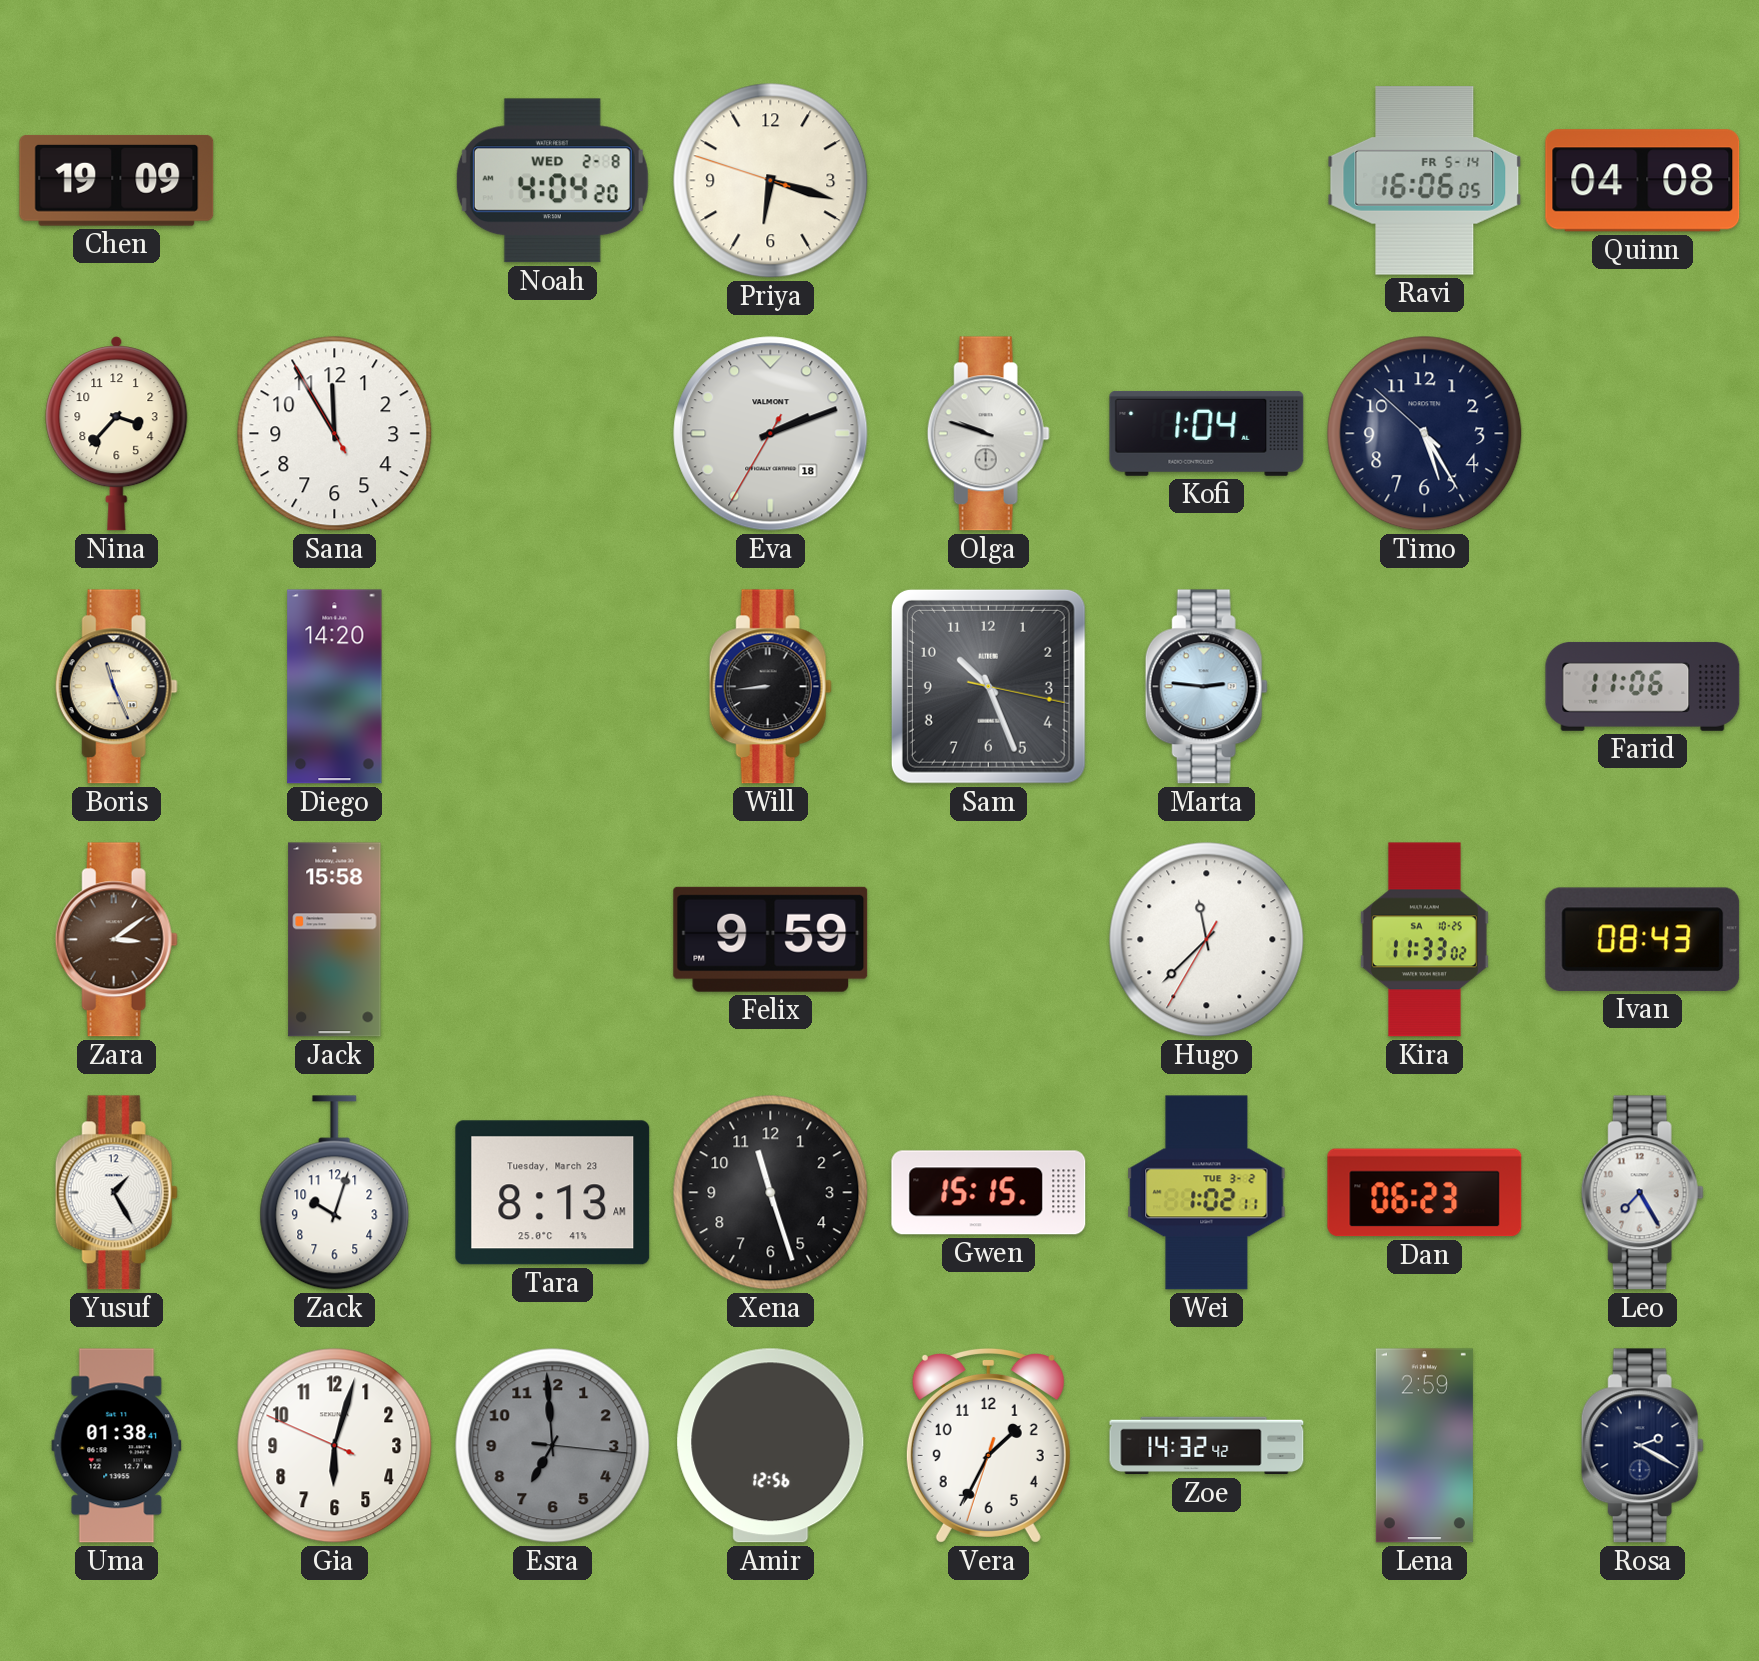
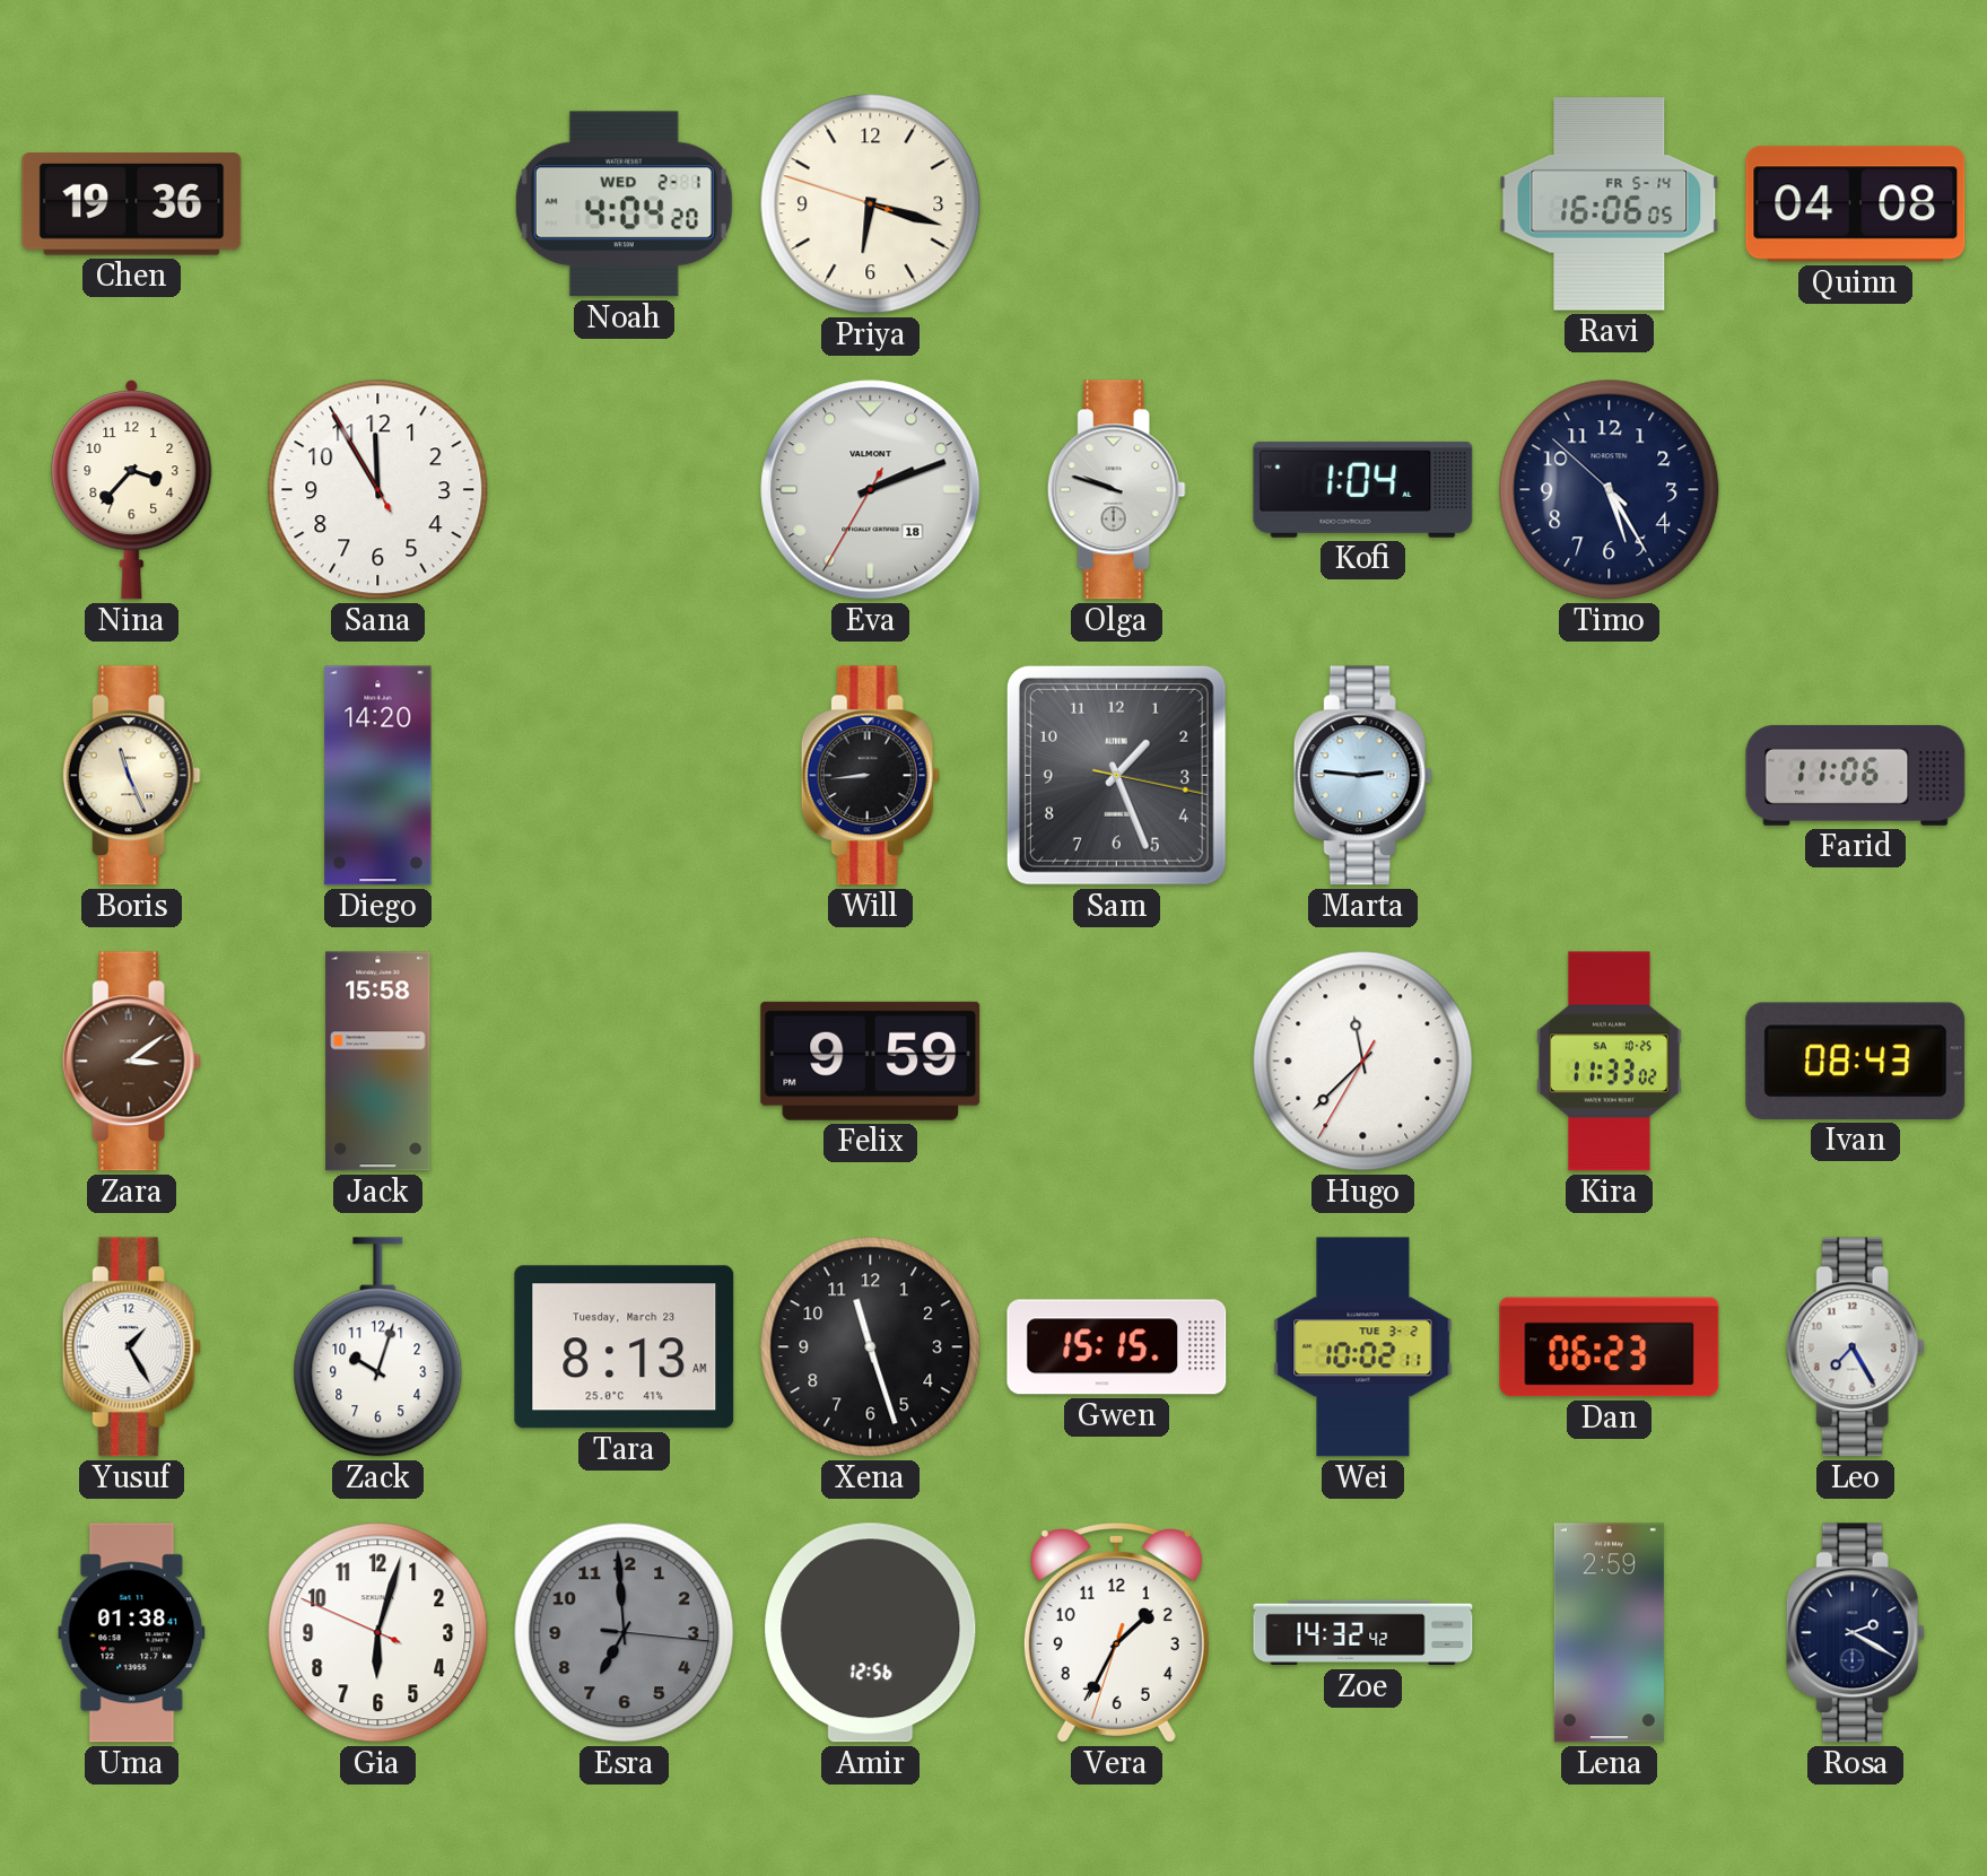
Chen: 19:09 -> 19:36
Noah date: WED 2-8 -> WED 2-1
Sam: 10:26 -> 1:26
Wei: 1:02 -> 10:02
